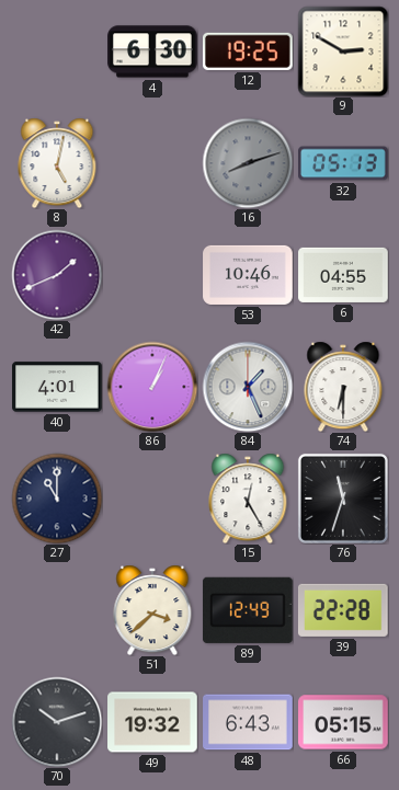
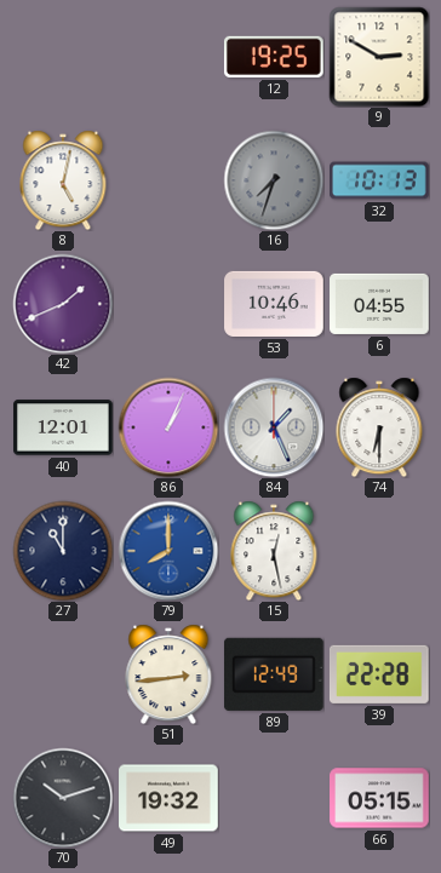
4: 6:30 -> none
16: 8:12 -> 7:33
32: 05:13 -> 10:13
40: 4:01 -> 12:01
79: none -> 8:00
15: 12:25 -> 12:28
76: 11:33 -> none
51: 3:38 -> 2:44
48: 6:43 -> none
